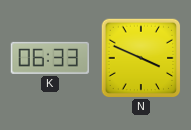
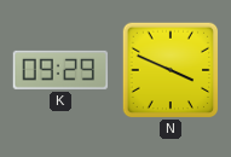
K: 06:33 -> 09:29
